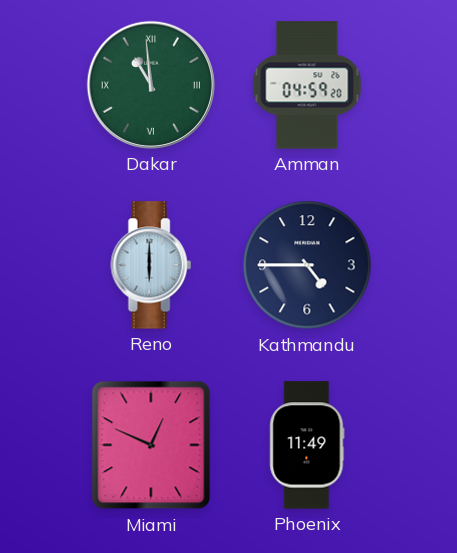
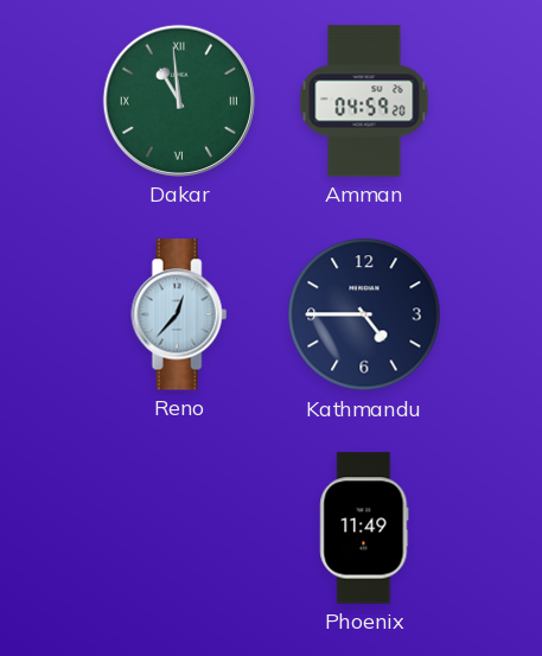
Reno: 6:00 -> 12:37
Miami: 12:49 -> none
